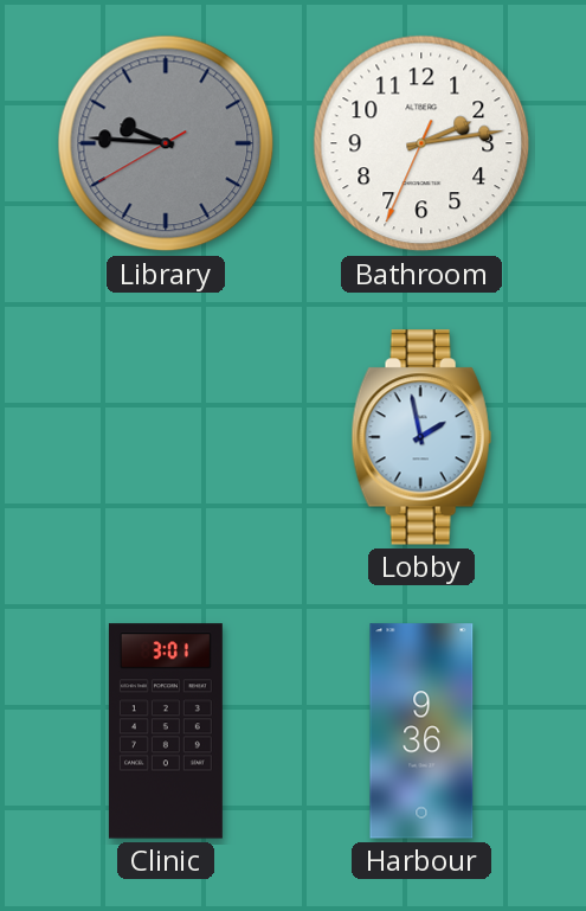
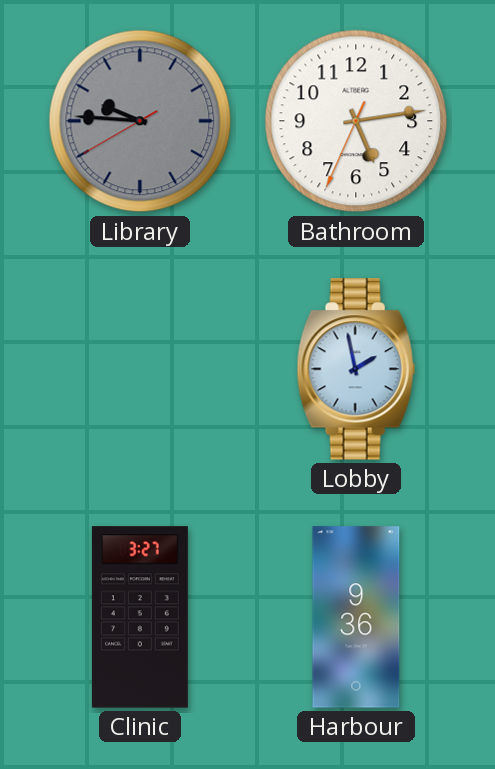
Bathroom: 2:13 -> 5:13
Clinic: 3:01 -> 3:27
